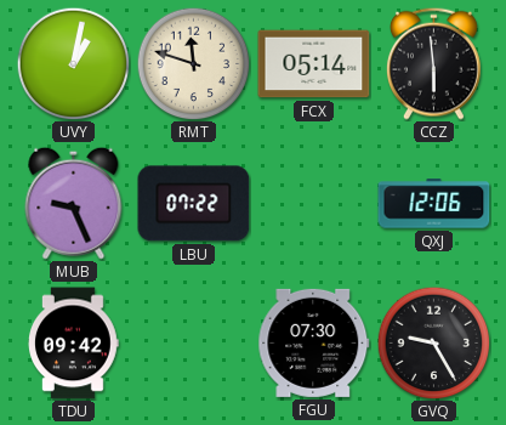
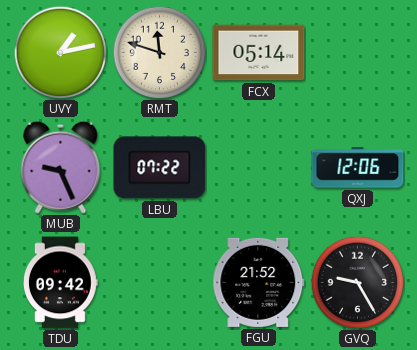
UVY: 1:02 -> 1:13
CCZ: 5:59 -> none
FGU: 07:30 -> 21:52
